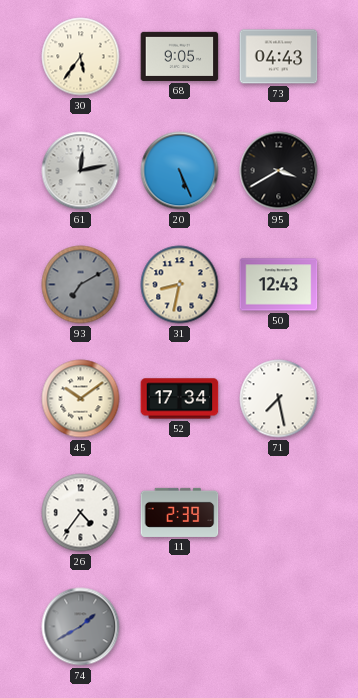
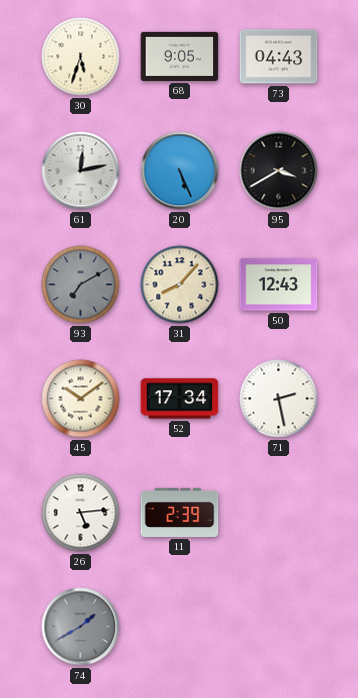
30: 5:36 -> 5:33
31: 8:32 -> 8:07
71: 7:28 -> 2:28
26: 4:36 -> 5:14
